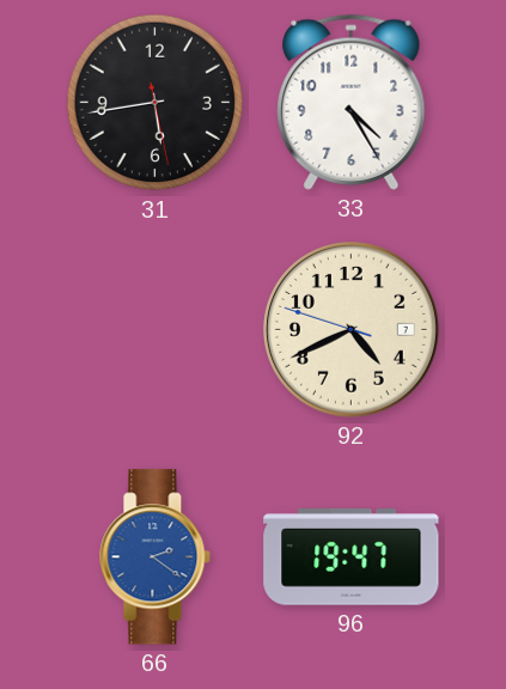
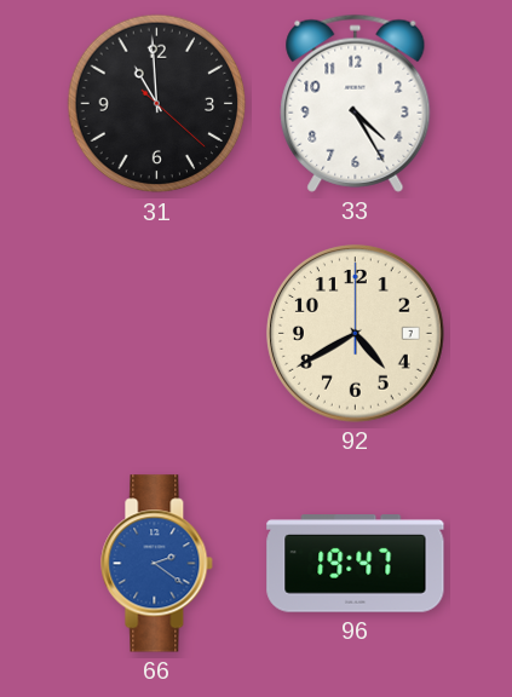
31: 5:43 -> 10:59
92: 4:40:48 -> 4:40:00
